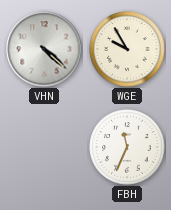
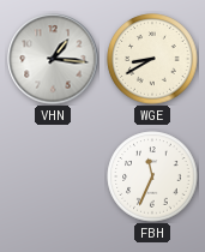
VHN: 4:22 -> 1:16
WGE: 9:55 -> 8:40
